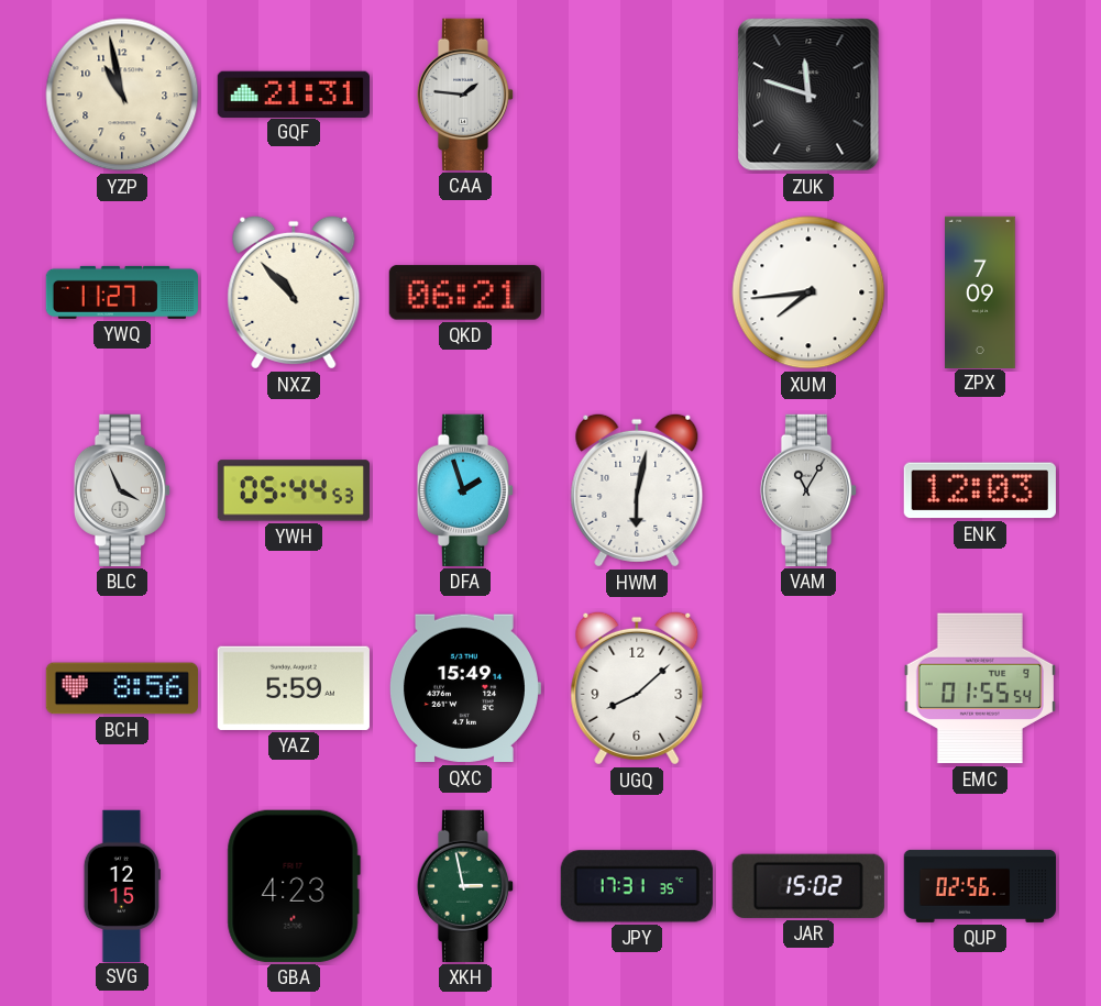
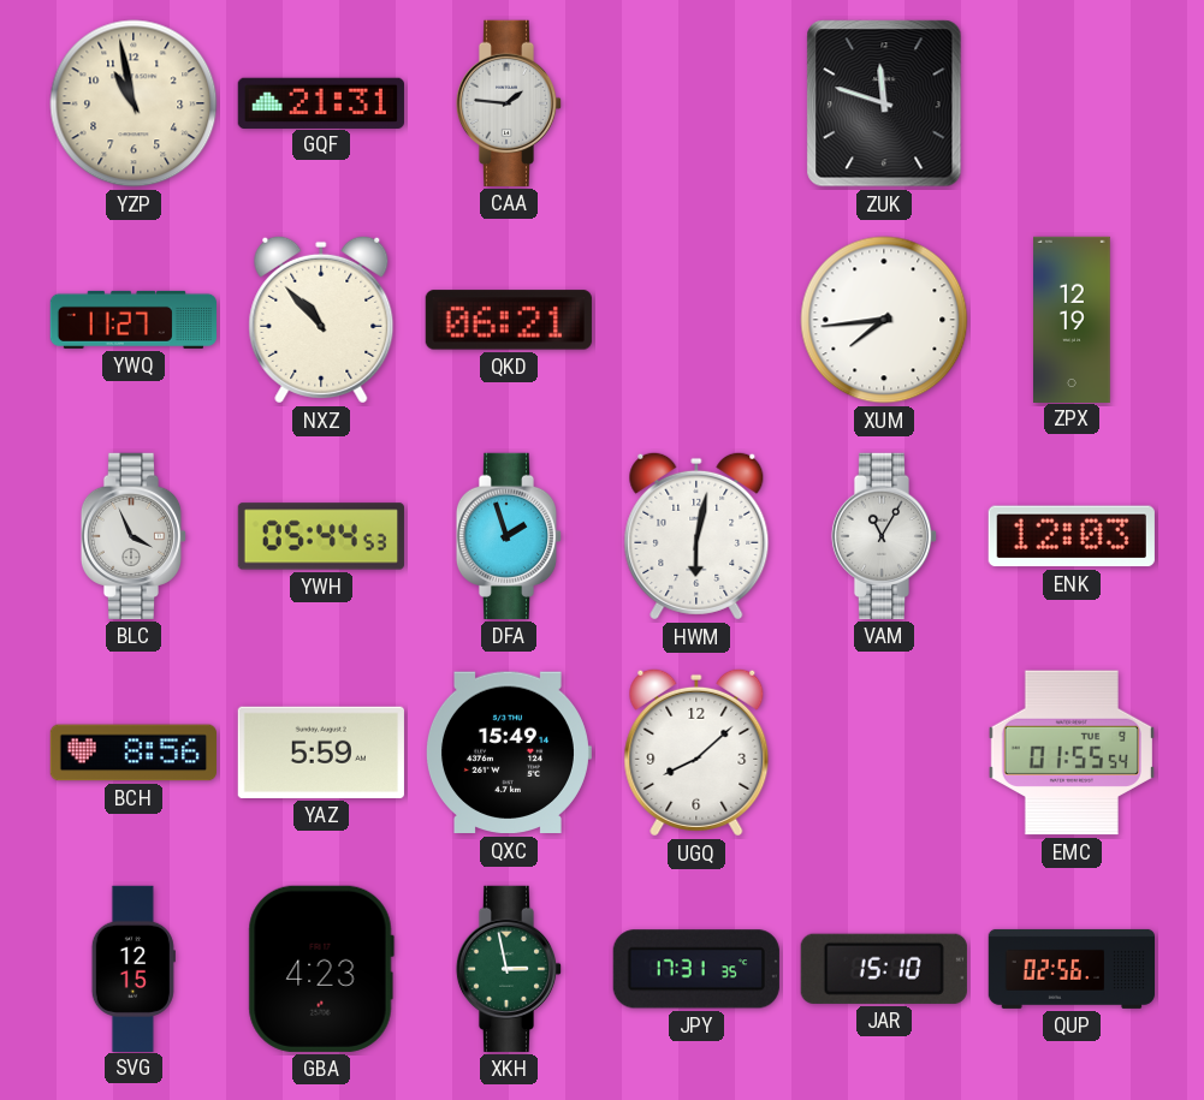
ZPX: 7:09 -> 12:19
JAR: 15:02 -> 15:10
